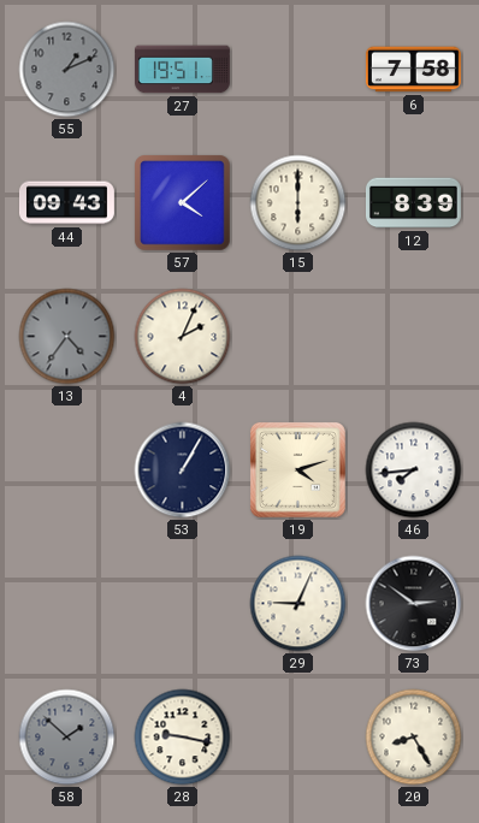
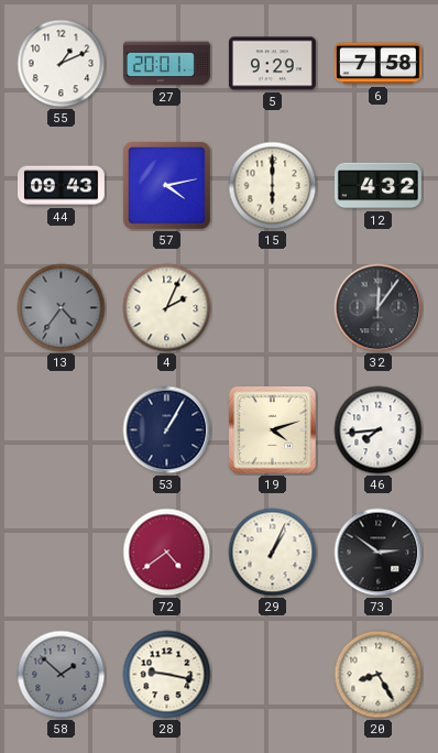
55 dial: grey -> white
27: 19:51 -> 20:01
5: none -> 9:29
57: 4:08 -> 4:13
12: 8:39 -> 4:32
32: none -> 12:06
72: none -> 4:39
29: 9:04 -> 1:04
